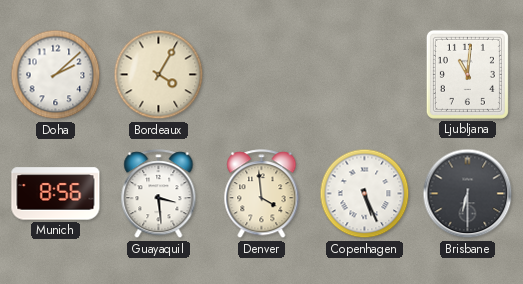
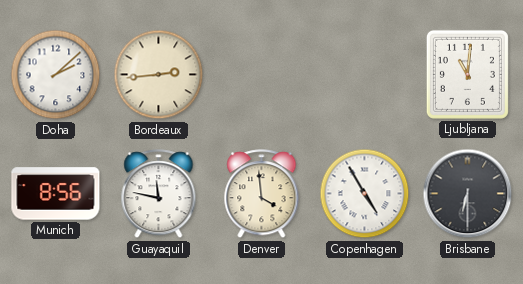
Bordeaux: 4:05 -> 2:44
Guayaquil: 3:29 -> 11:47
Copenhagen: 5:26 -> 4:55
